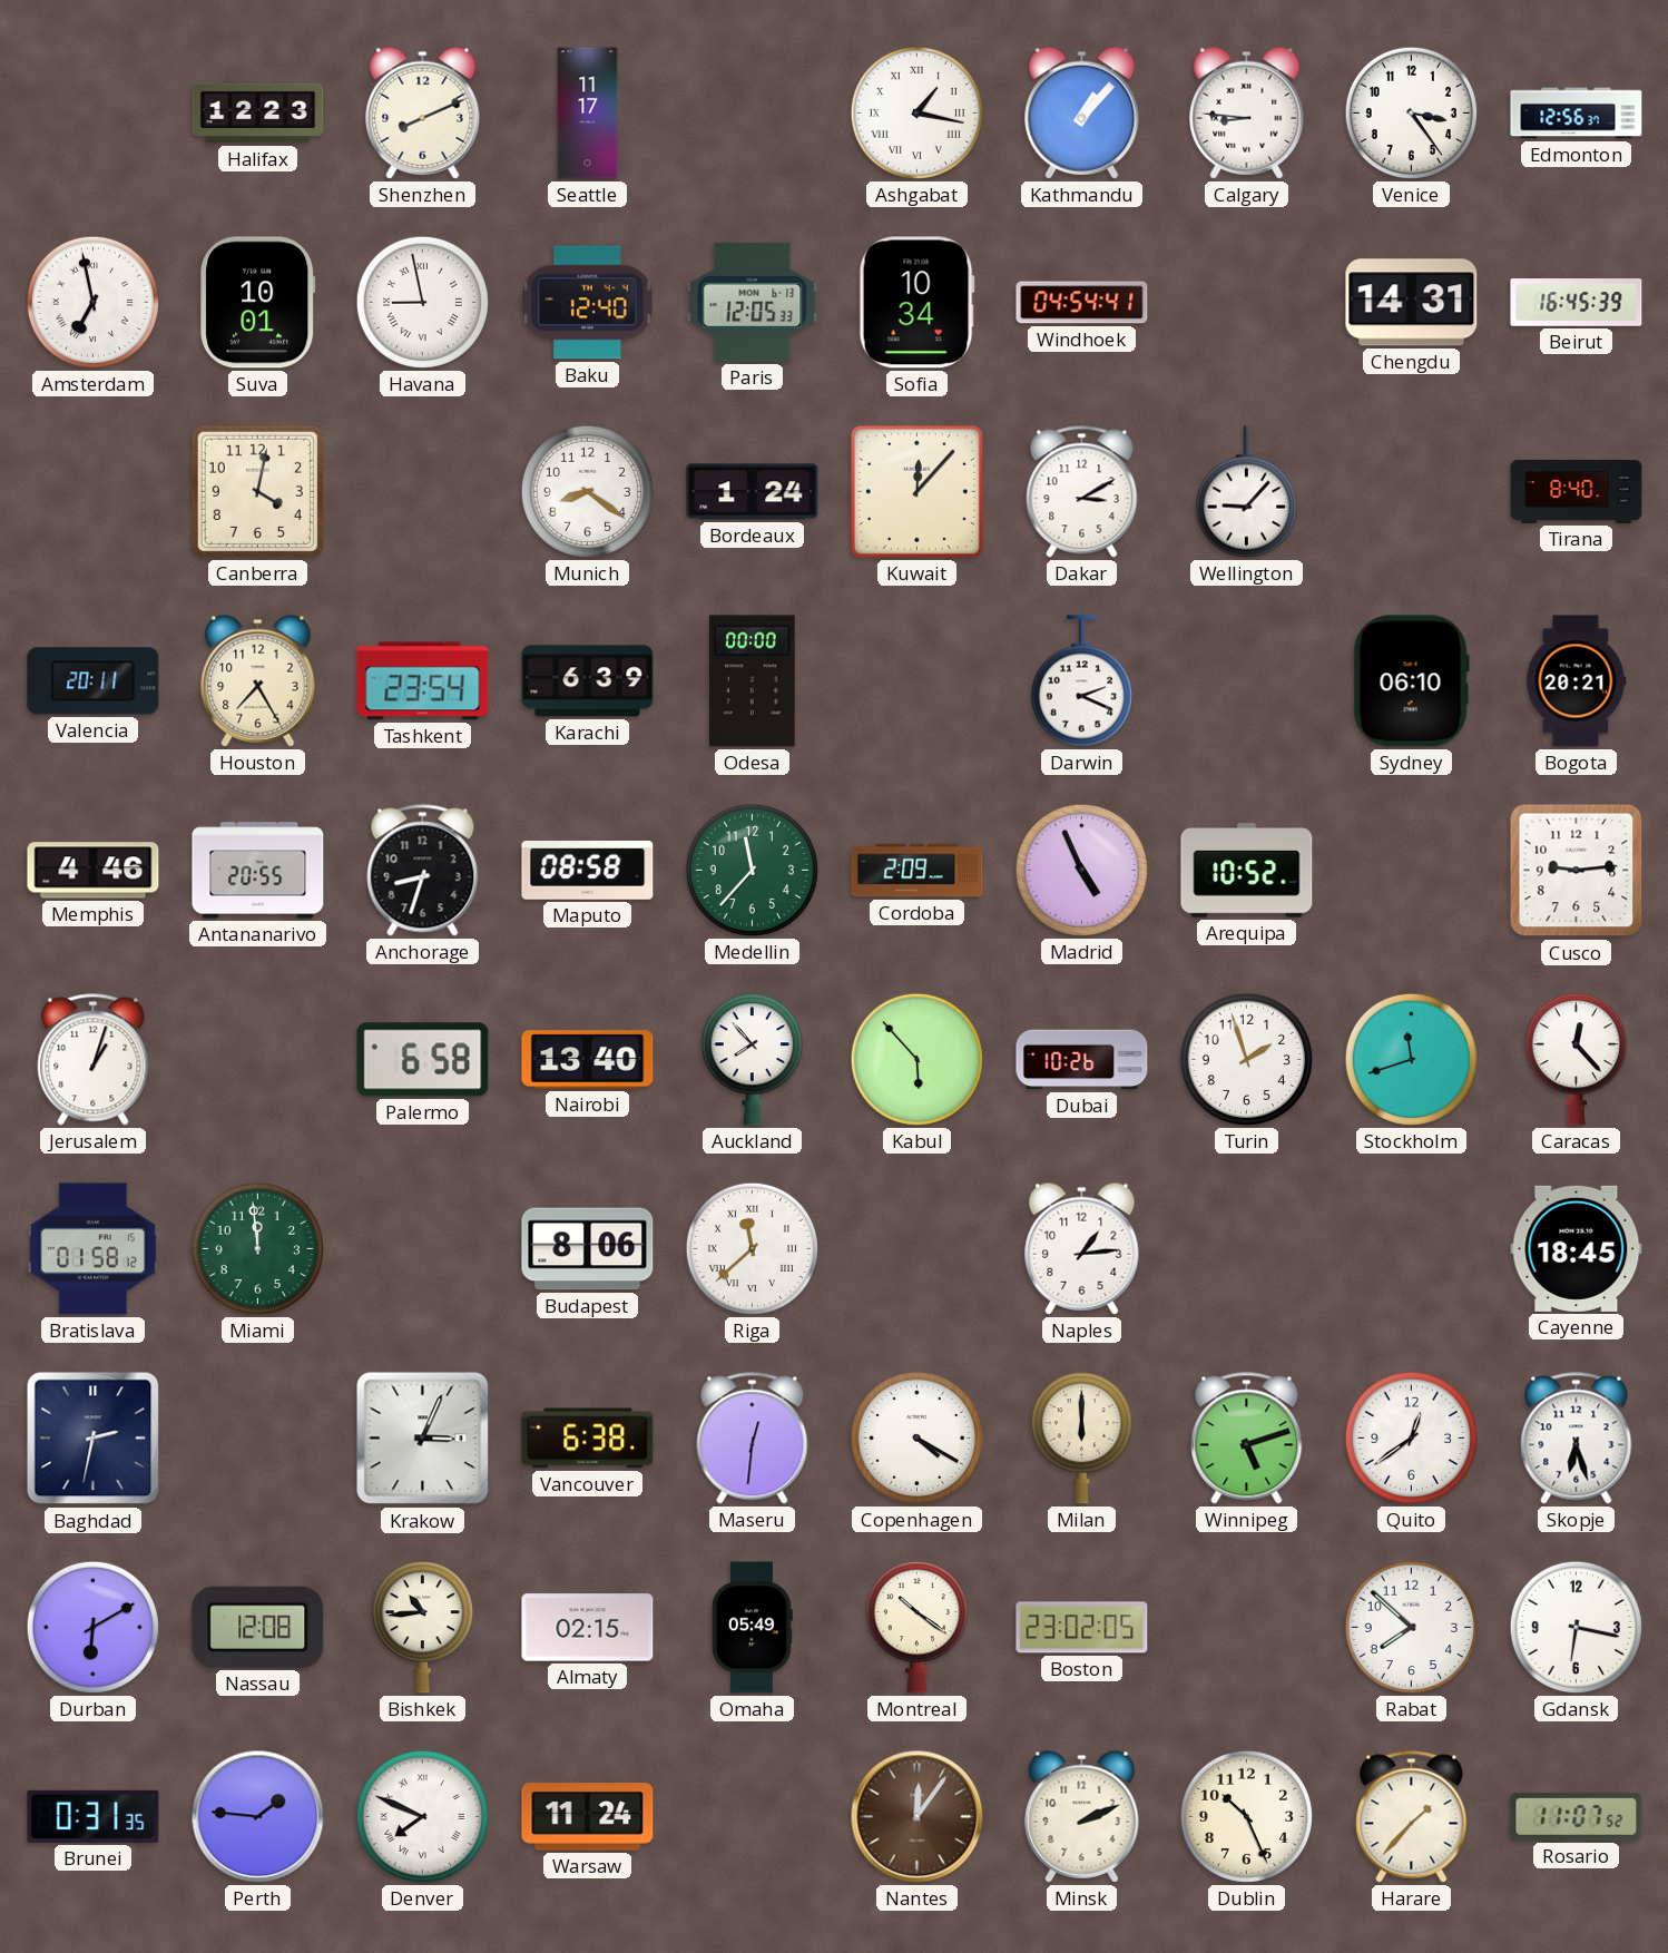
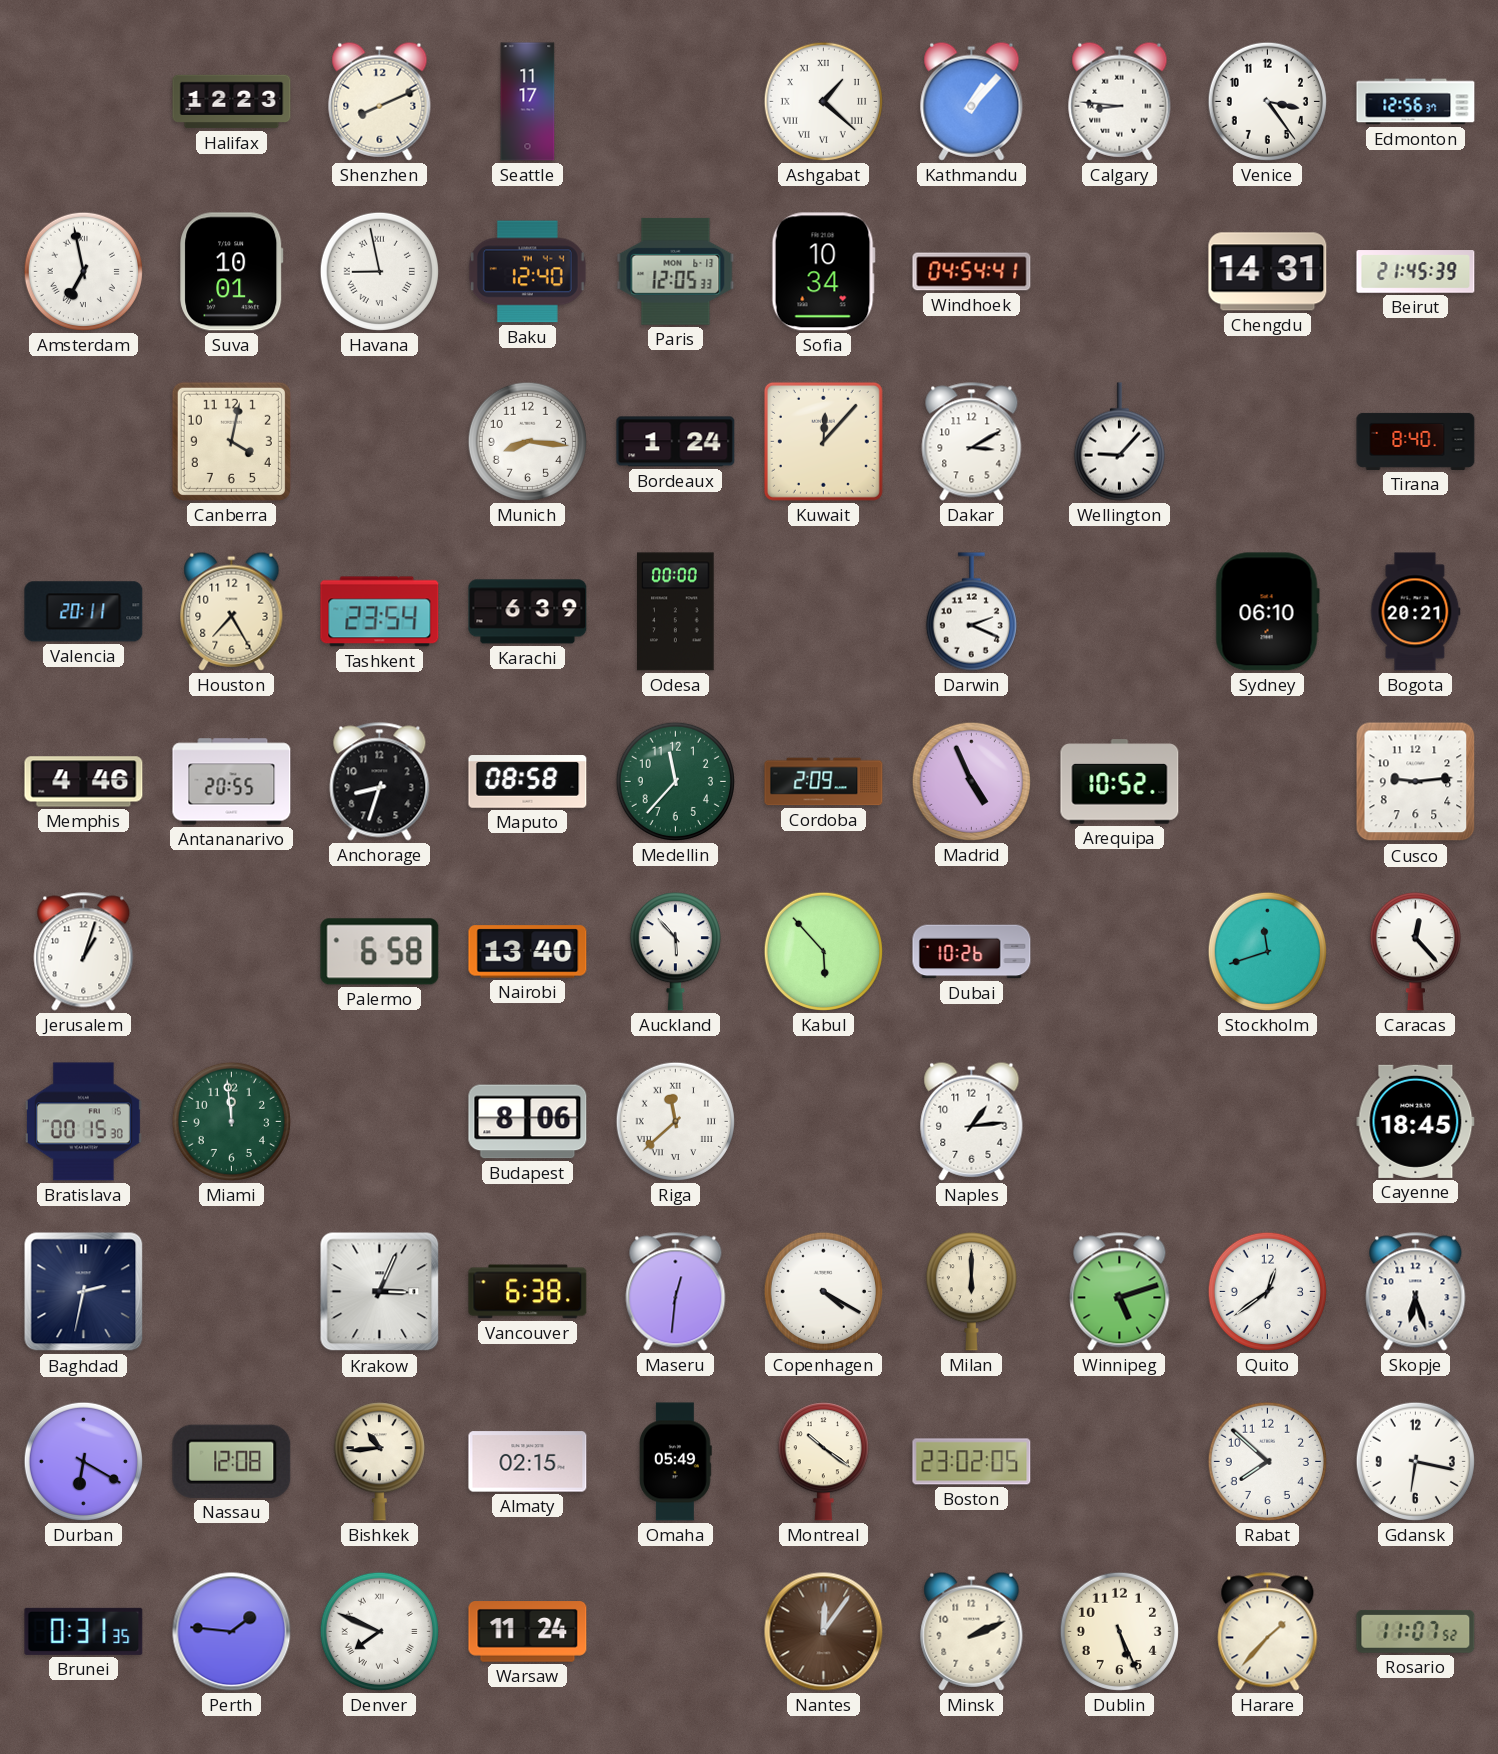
Ashgabat: 1:17 -> 1:22
Beirut: 16:45 -> 21:45
Munich: 8:21 -> 8:16
Auckland: 7:53 -> 5:53
Turin: 1:57 -> none
Bratislava: 01:58 -> 00:15
Durban: 6:10 -> 6:20
Dublin: 10:26 -> 5:26
